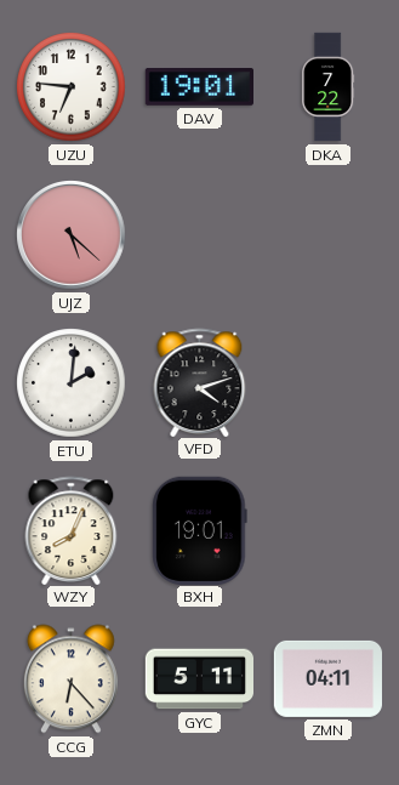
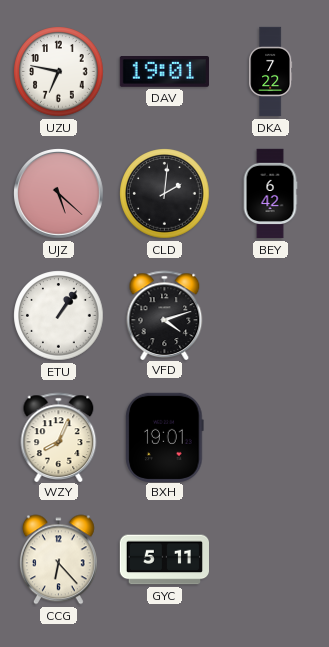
UZU: 6:46 -> 6:47
CLD: none -> 2:01
BEY: none -> 6:42
ETU: 2:01 -> 1:06
ZMN: 04:11 -> none
